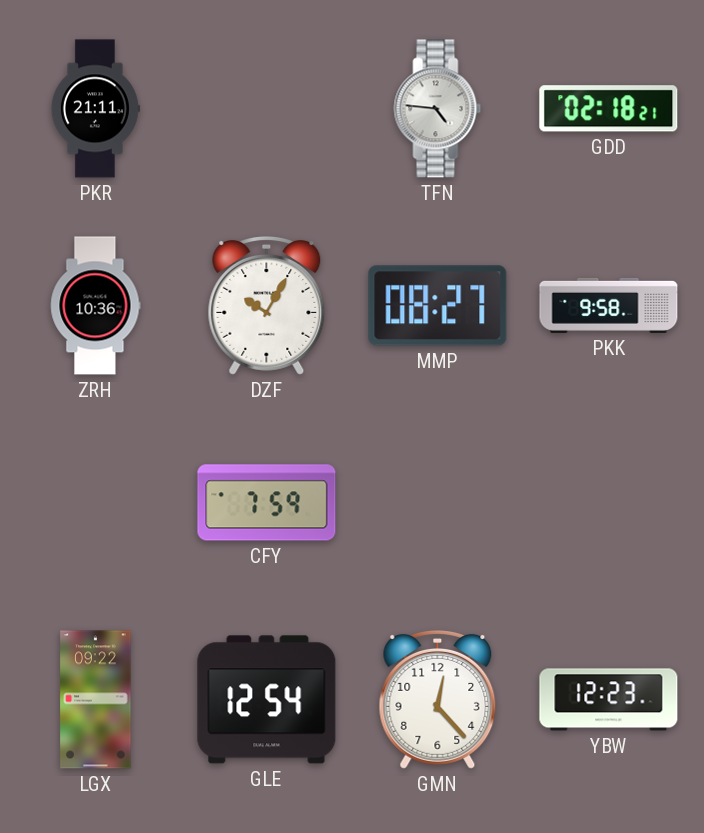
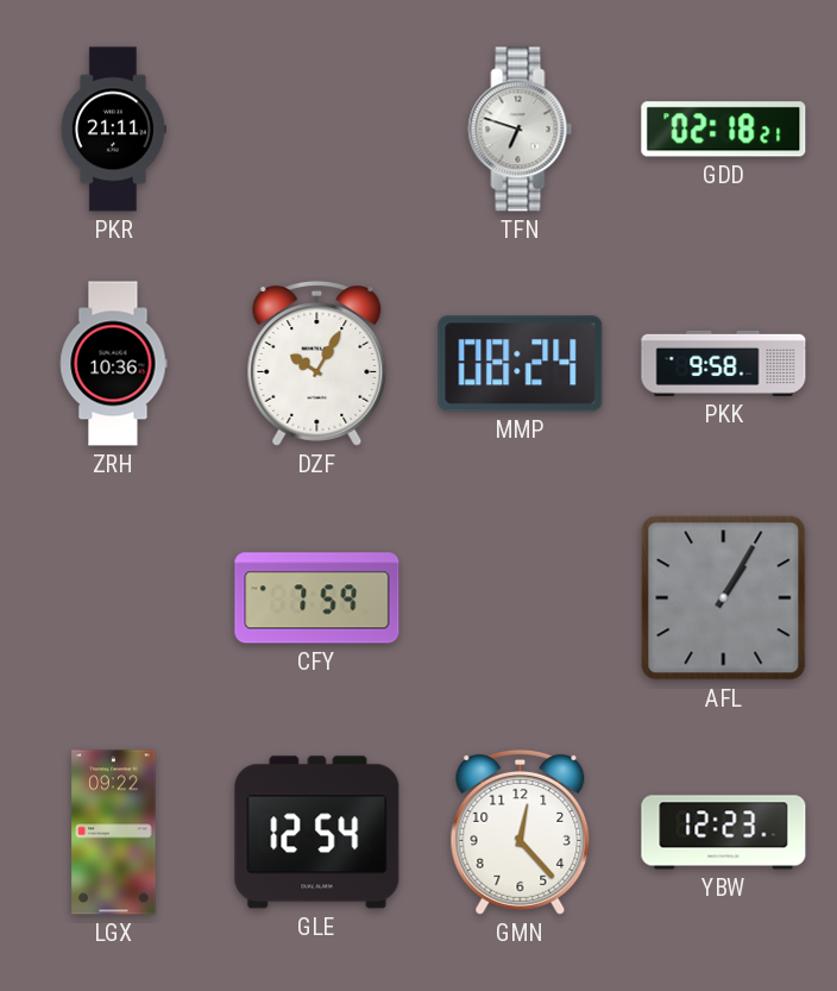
TFN: 4:46 -> 6:48
MMP: 08:27 -> 08:24
AFL: none -> 1:05
